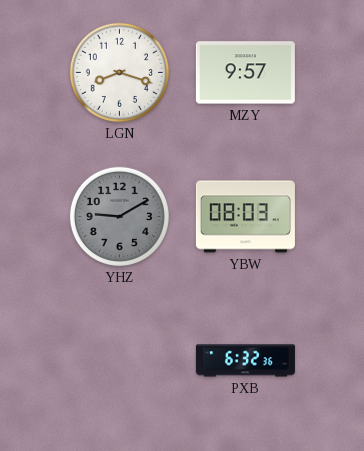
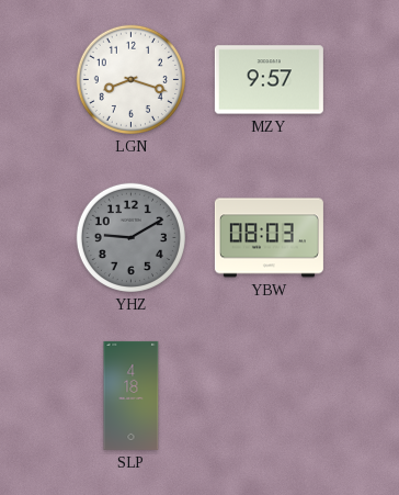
SLP: none -> 4:18
PXB: 6:32 -> none
